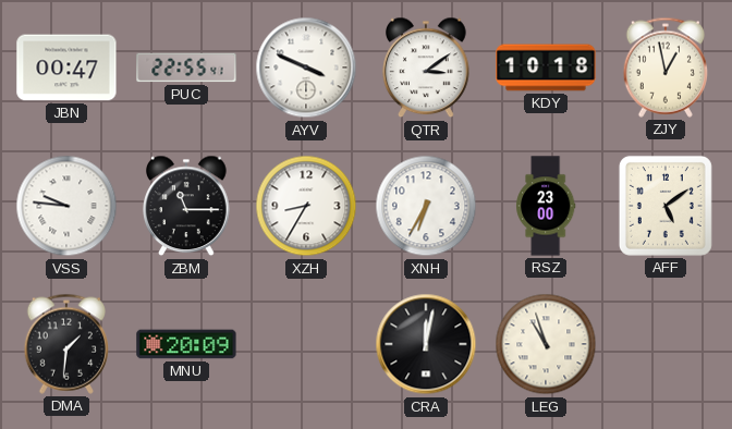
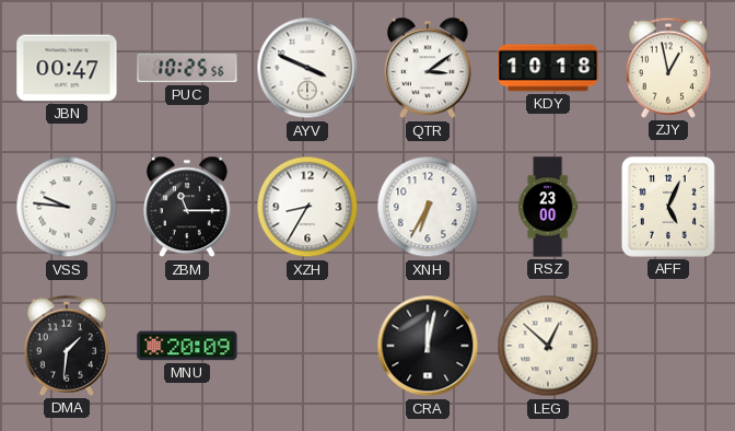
PUC: 22:55 -> 10:25
AFF: 5:09 -> 5:04
LEG: 10:57 -> 12:52
